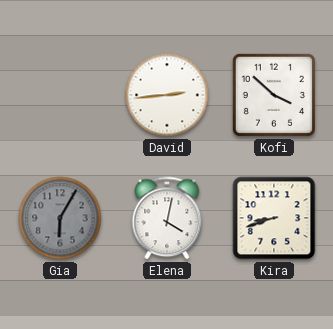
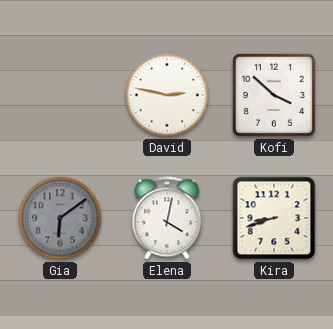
David: 2:44 -> 2:47
Gia: 6:05 -> 6:09
